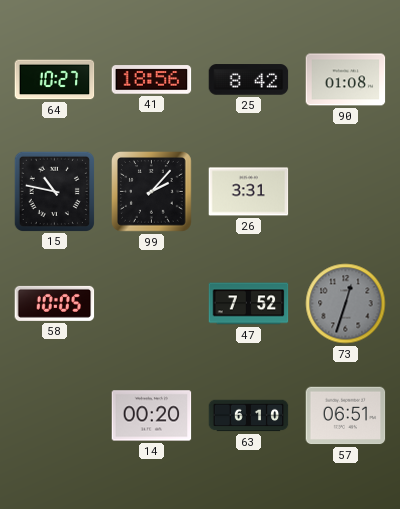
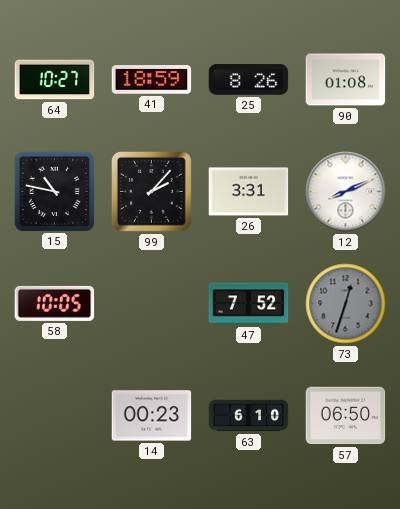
41: 18:56 -> 18:59
25: 8:42 -> 8:26
12: none -> 8:11
14: 00:20 -> 00:23
57: 06:51 -> 06:50
